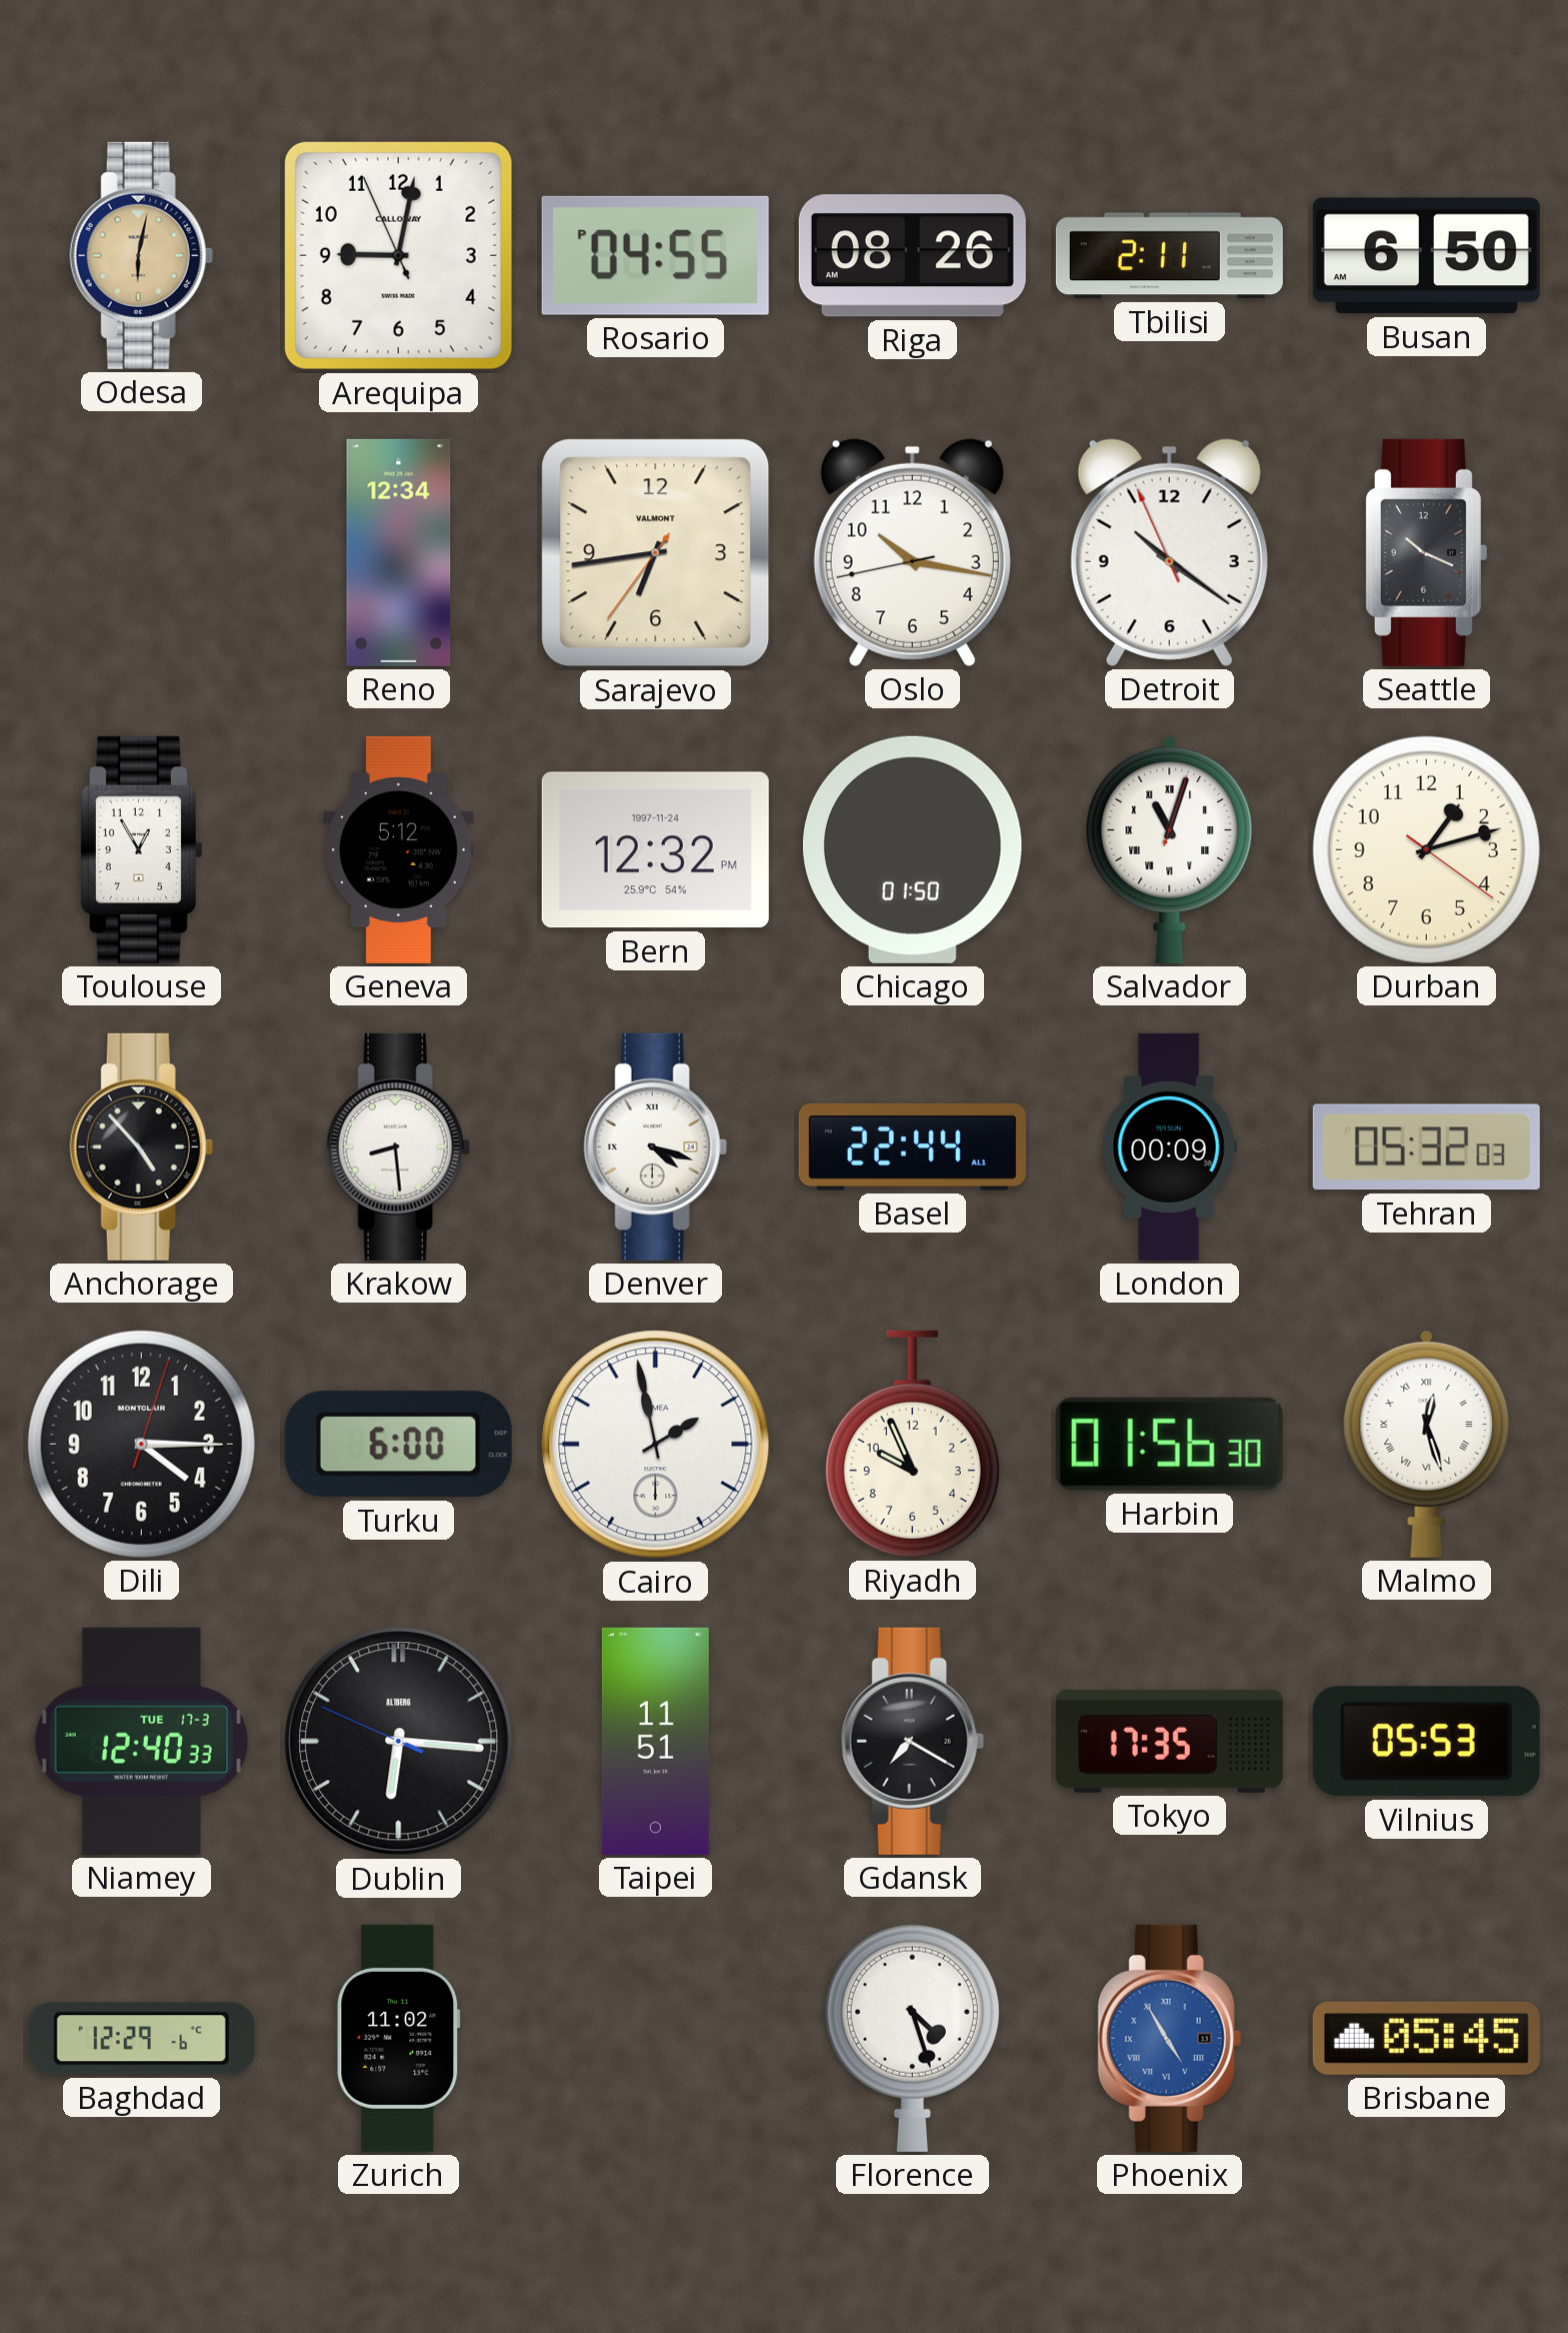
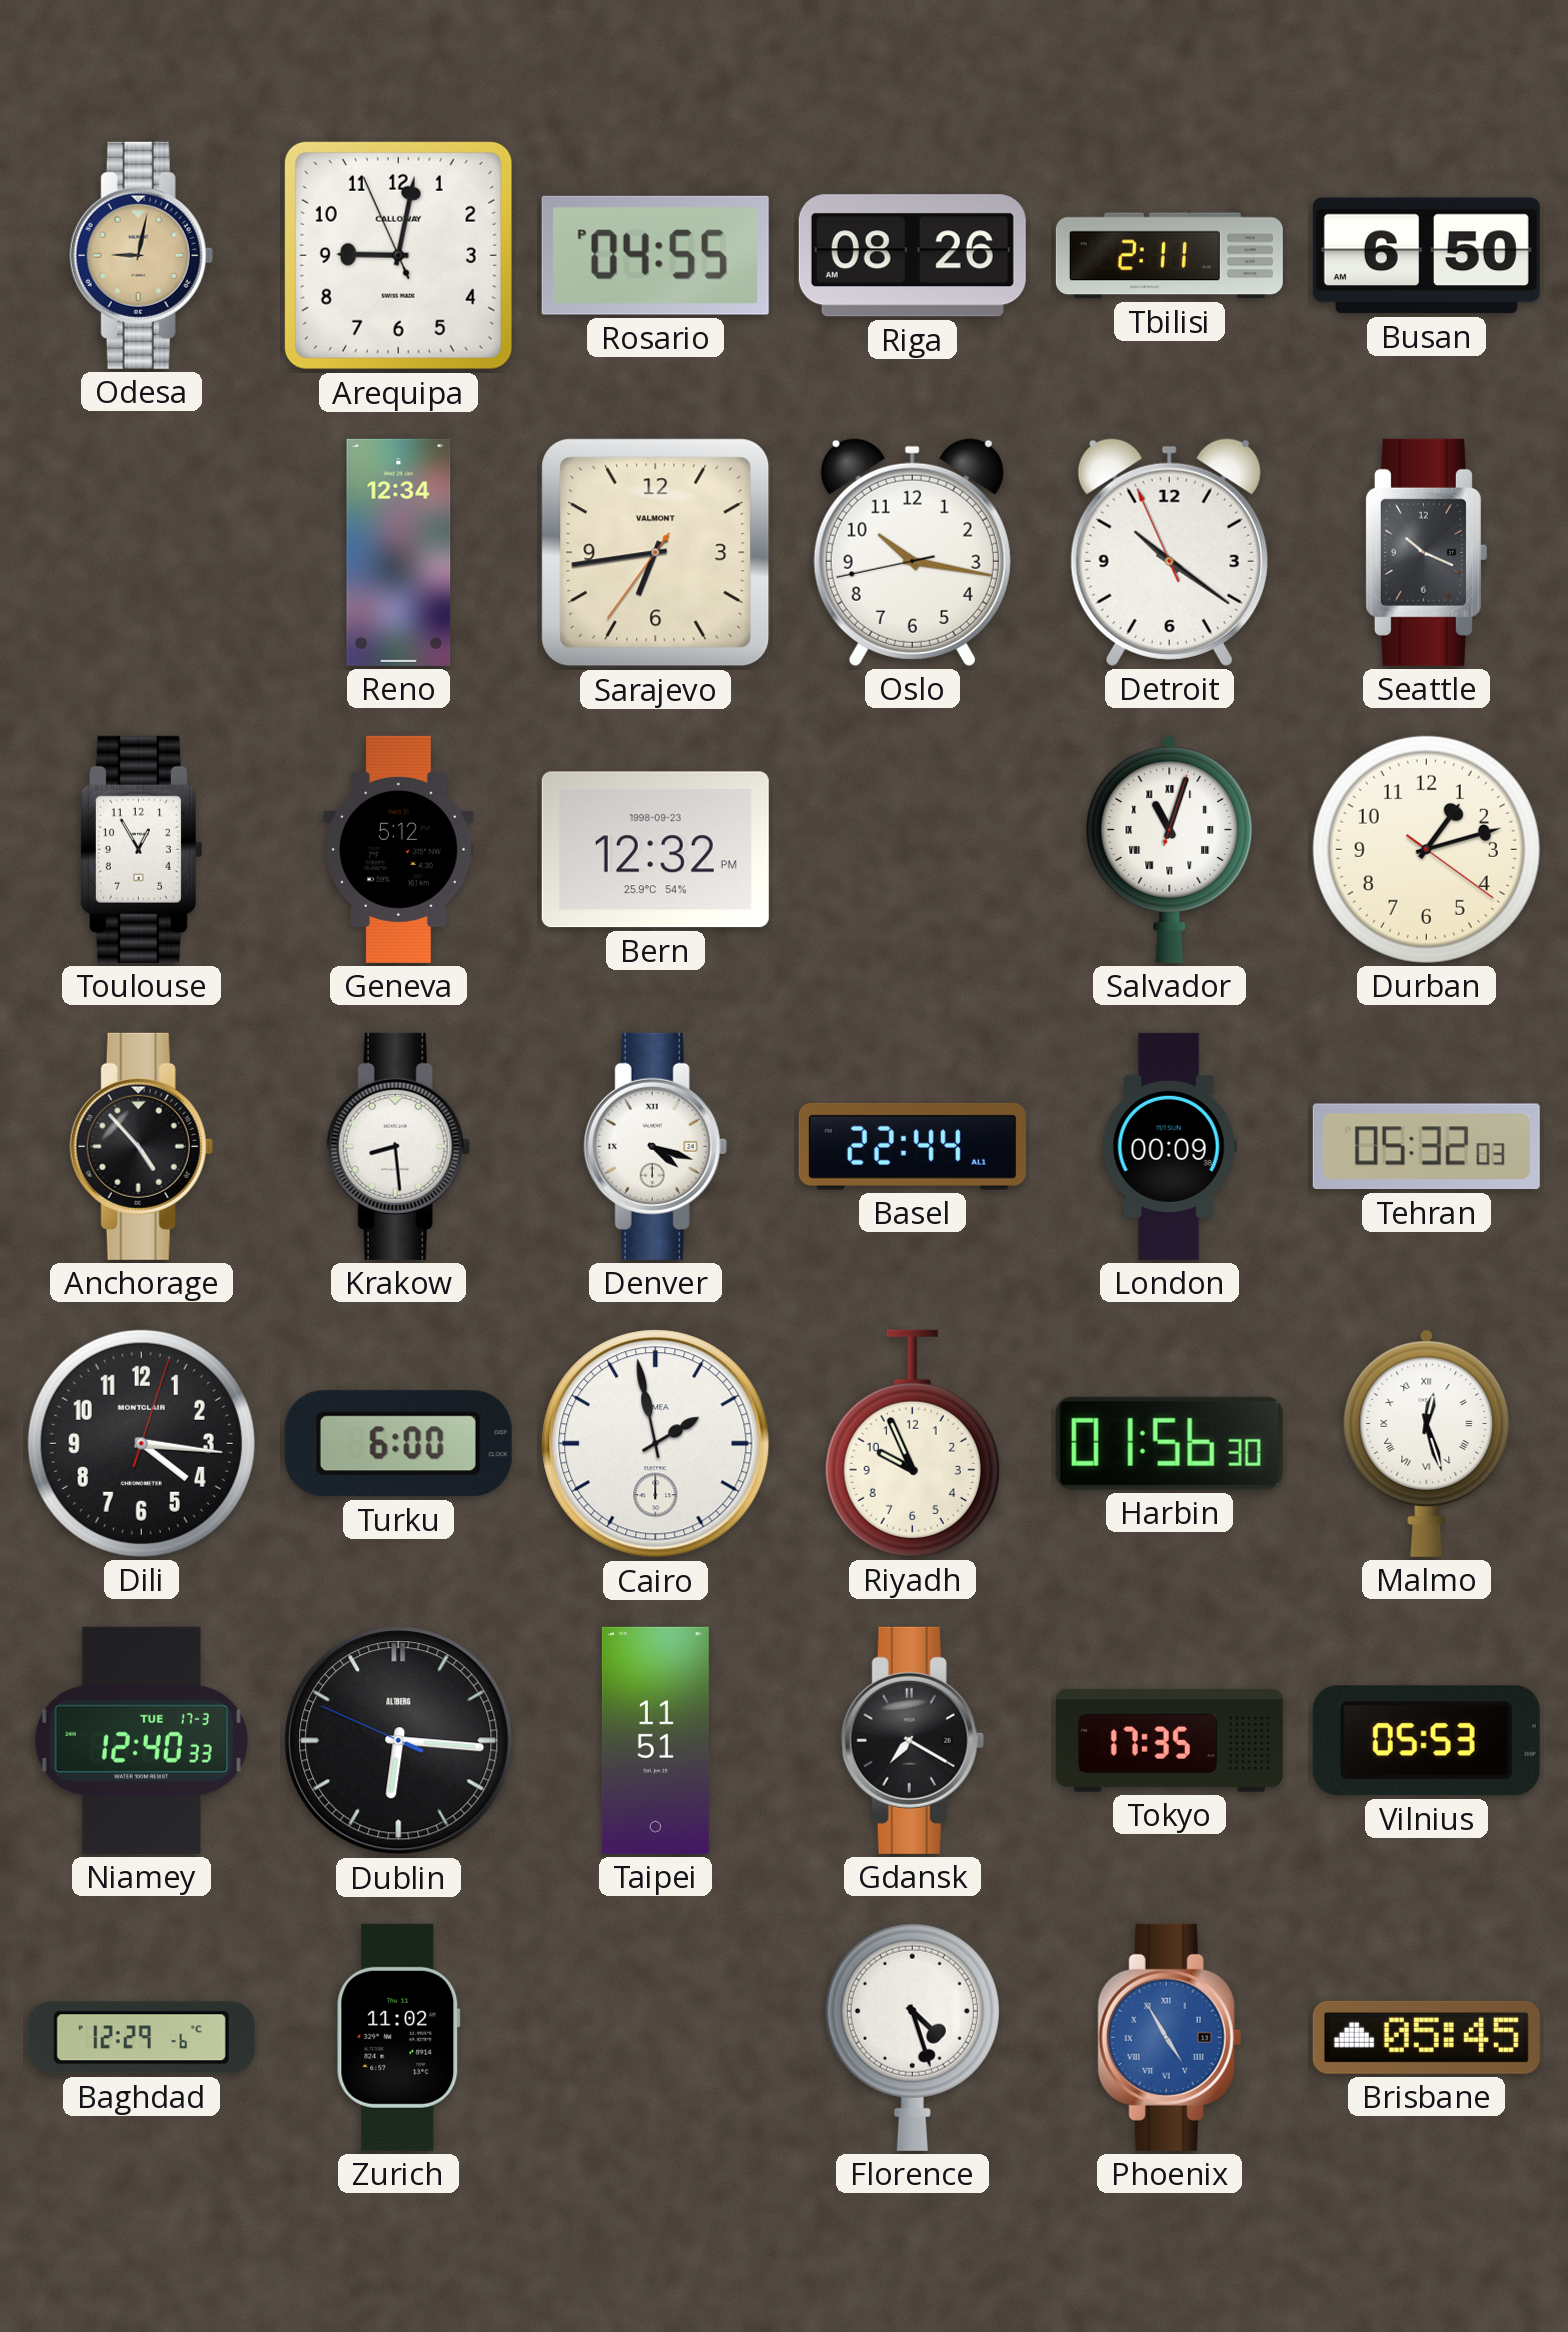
Odesa: 6:02 -> 9:02
Bern date: 1997-11-24 -> 1998-09-23
Chicago: 01:50 -> none
Dili: 4:15 -> 4:16
